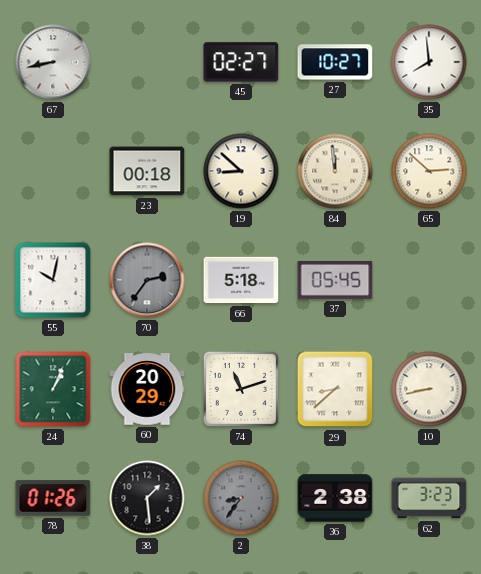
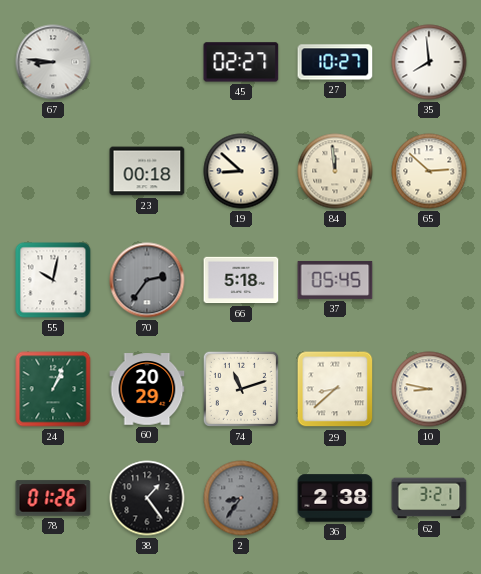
67: 8:43 -> 8:46
10: 8:43 -> 8:47
38: 1:29 -> 1:24
62: 3:23 -> 3:21
